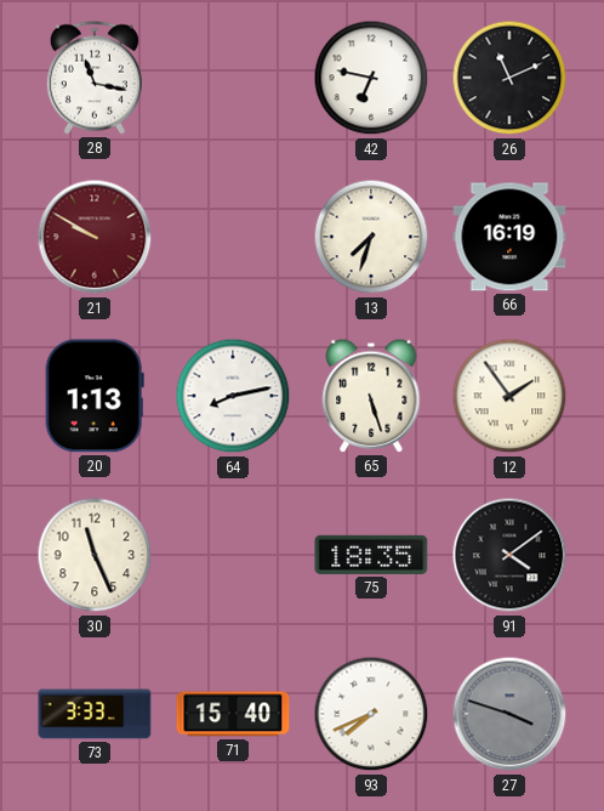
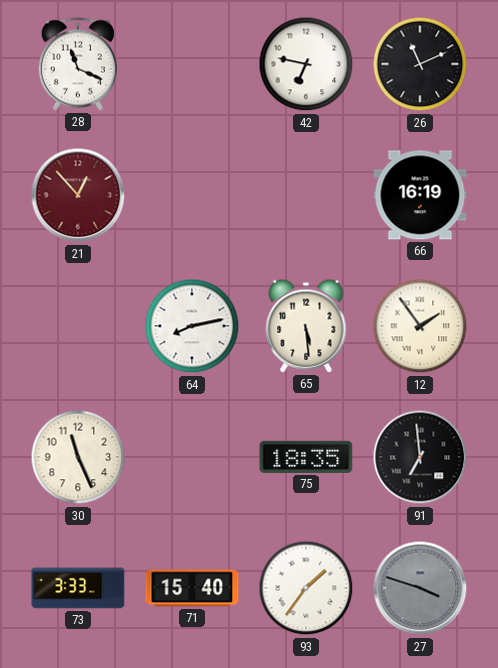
28: 11:17 -> 11:19
21: 9:50 -> 12:53
13: 7:33 -> none
20: 1:13 -> none
65: 5:27 -> 5:29
91: 4:09 -> 6:59
93: 7:41 -> 1:36
